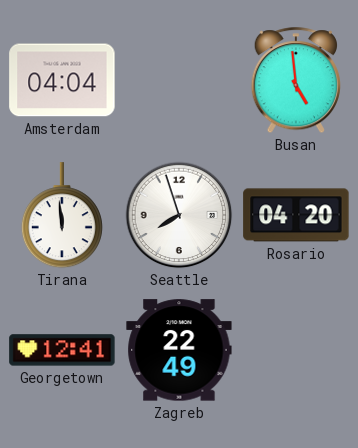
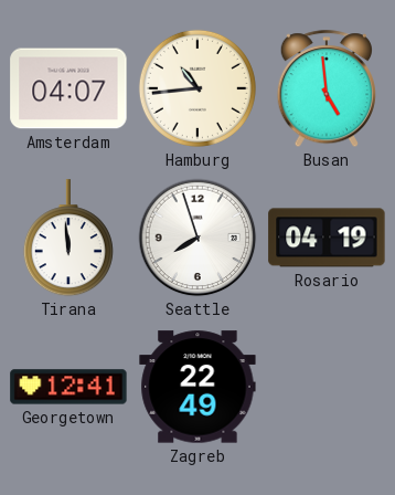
Amsterdam: 04:04 -> 04:07
Hamburg: none -> 10:44
Rosario: 04:20 -> 04:19
